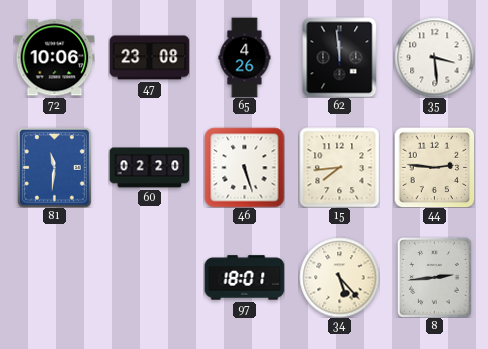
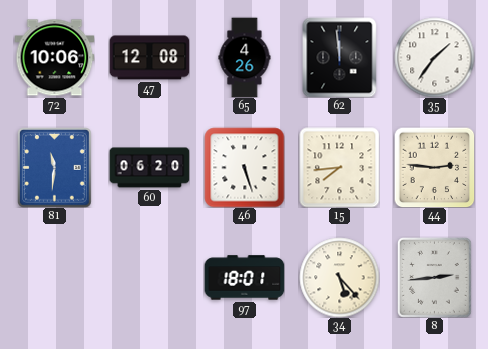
47: 23:08 -> 12:08
35: 3:29 -> 1:36
60: 02:20 -> 06:20
